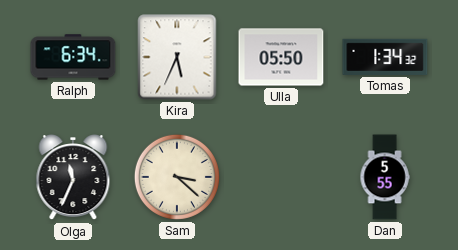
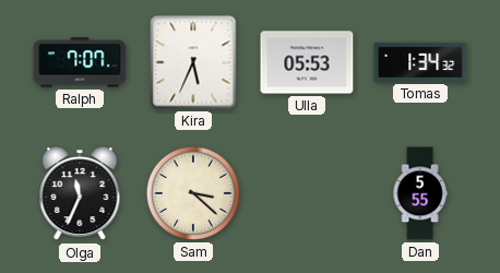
Ralph: 6:34 -> 7:07
Ulla: 05:50 -> 05:53
